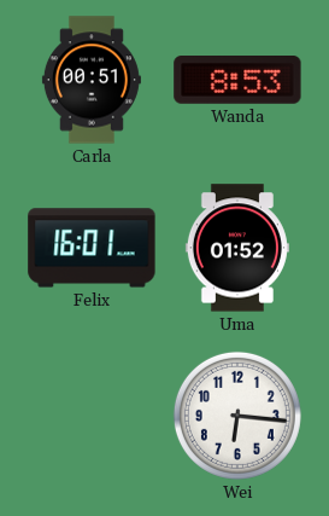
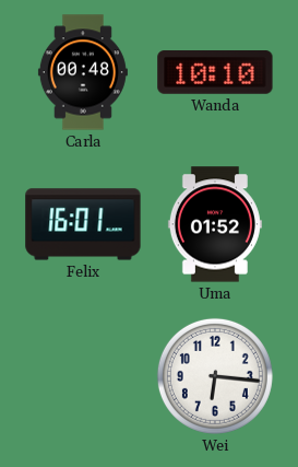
Carla: 00:51 -> 00:48
Wanda: 8:53 -> 10:10
